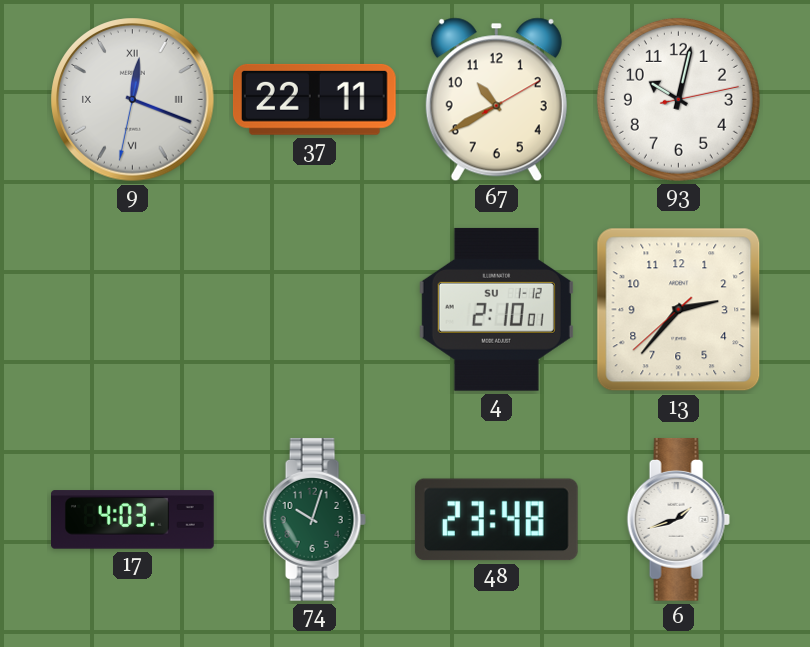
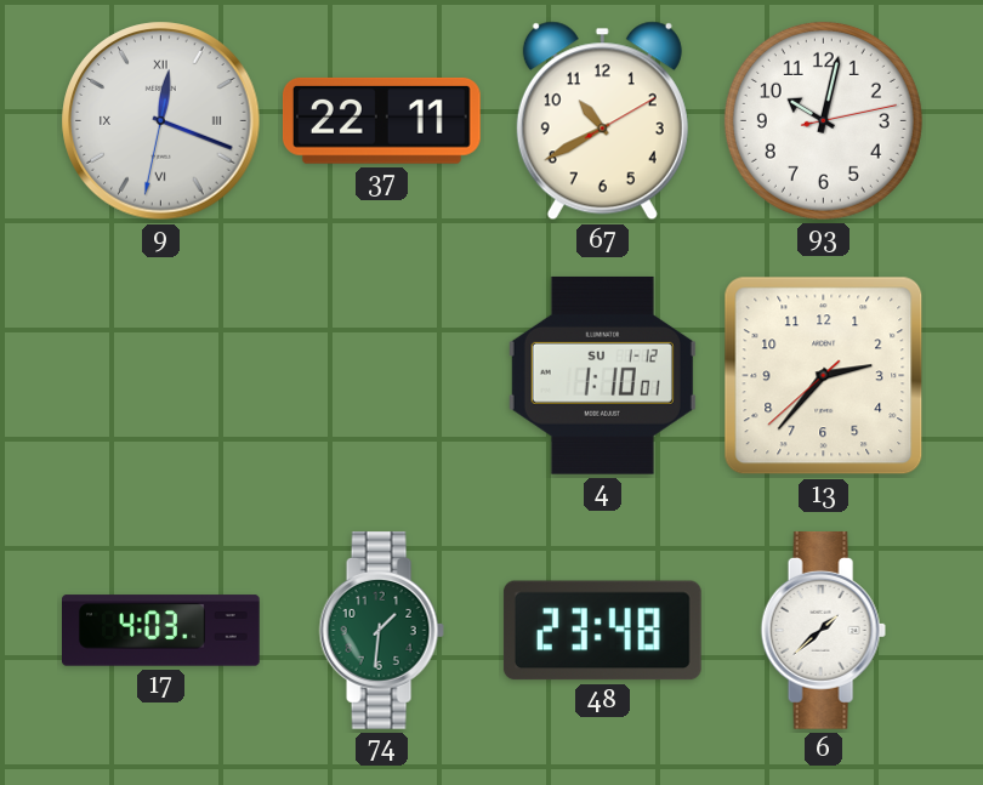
4: 2:10 -> 1:10
74: 10:03 -> 1:31
6: 1:42 -> 1:38
